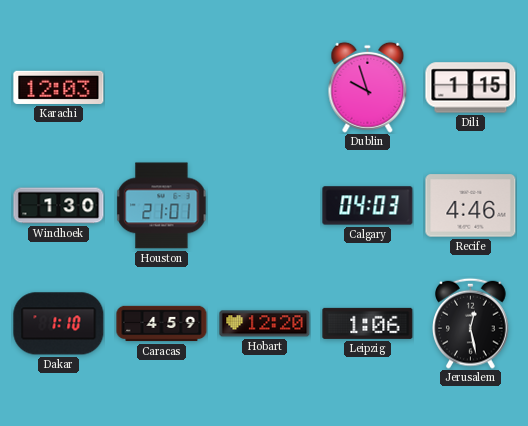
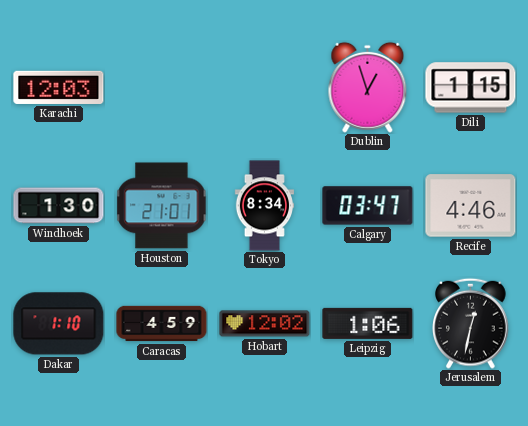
Dublin: 9:57 -> 12:57
Tokyo: none -> 8:34
Calgary: 04:03 -> 03:47
Hobart: 12:20 -> 12:02
Jerusalem: 12:28 -> 12:32
